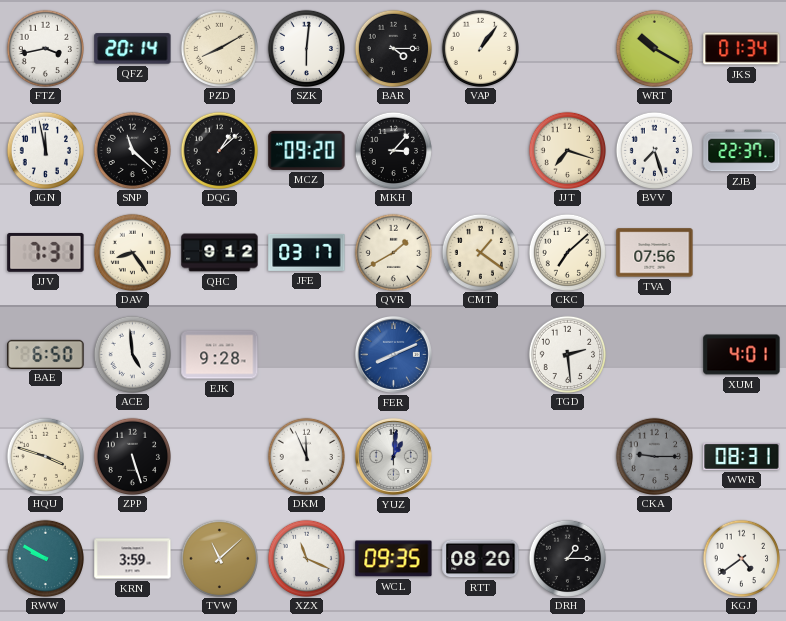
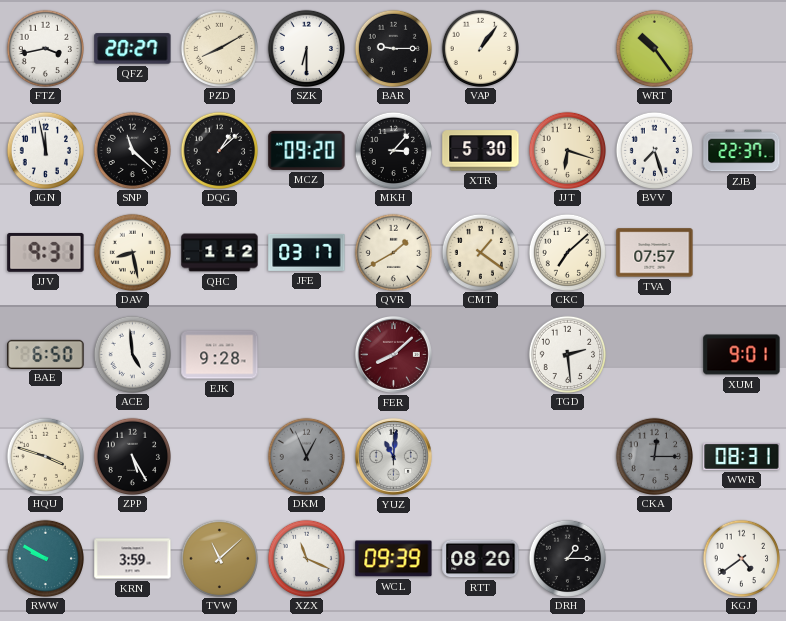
QFZ: 20:14 -> 20:27
SZK: 6:01 -> 6:30
BAR: 4:15 -> 9:15
WRT: 10:20 -> 10:24
JKS: 01:34 -> none
XTR: none -> 5:30
JJT: 7:18 -> 6:18
JJV: 7:31 -> 9:31
DAV: 8:24 -> 8:28
QHC: 9:12 -> 1:12
TVA: 07:56 -> 07:57
FER: 8:11 -> 8:08
FER dial: blue -> burgundy
XUM: 4:01 -> 9:01
ZPP: 5:27 -> 5:25
DKM: 11:56 -> 12:56
DKM dial: white -> grey
YUZ: 1:01 -> 11:01
CKA: 9:15 -> 12:15
WCL: 09:35 -> 09:39
